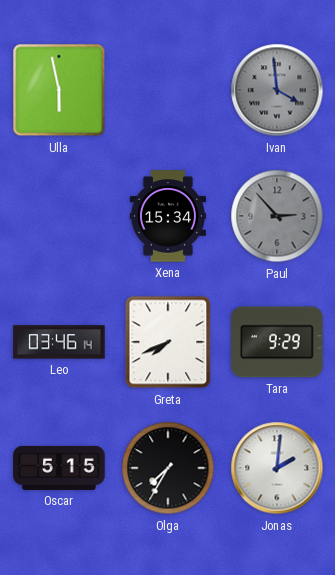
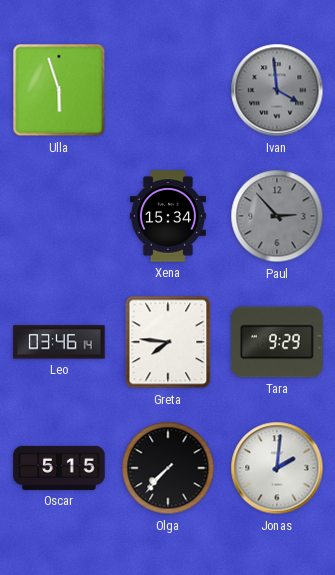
Ulla: 5:58 -> 5:57
Greta: 7:41 -> 7:46
Olga: 7:35 -> 7:37
